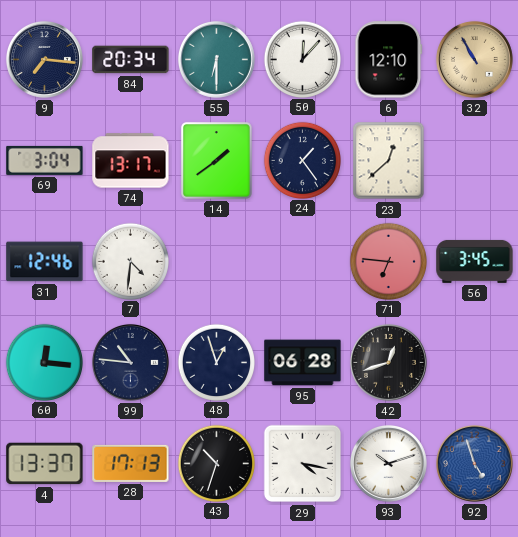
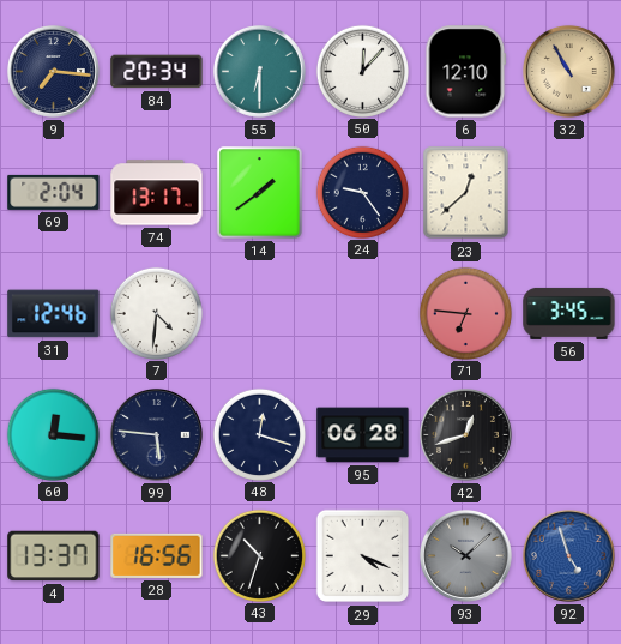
69: 3:04 -> 2:04
24: 1:24 -> 9:24
99: 10:46 -> 5:46
48: 12:57 -> 12:18
28: 17:13 -> 16:56
29: 4:17 -> 4:19
93: 10:12 -> 10:08
93 dial: white -> grey
